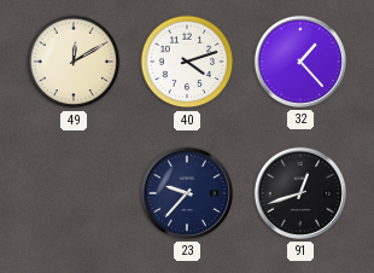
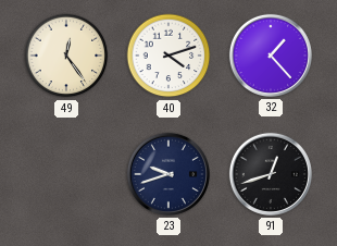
49: 12:10 -> 12:24
23: 9:37 -> 9:42
